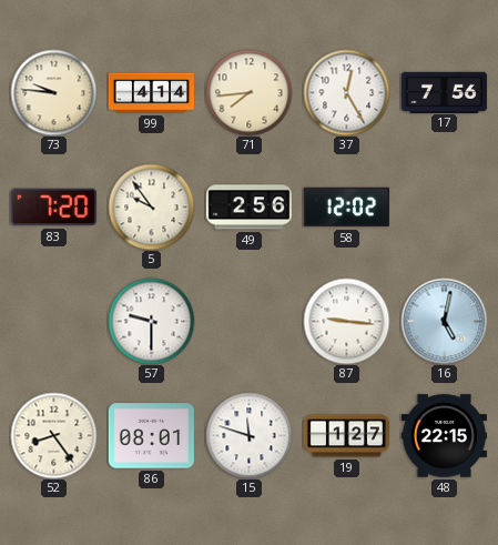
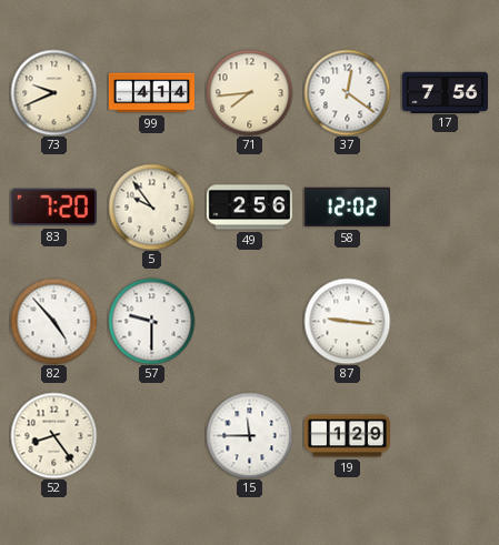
73: 9:46 -> 9:41
37: 12:25 -> 12:21
82: none -> 4:53
16: 5:02 -> none
86: 08:01 -> none
15: 11:48 -> 11:45
19: 1:27 -> 1:29
48: 22:15 -> none
